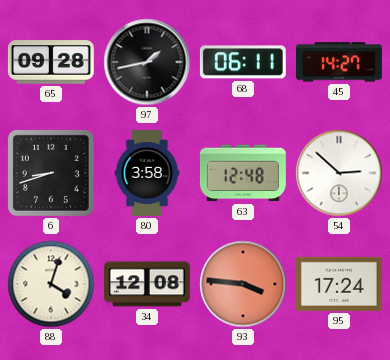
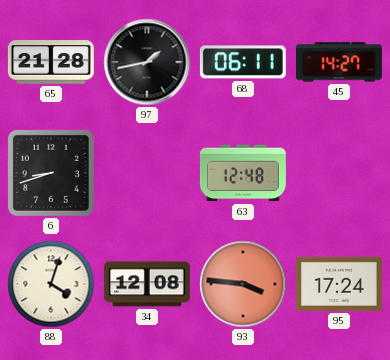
65: 09:28 -> 21:28
80: 3:58 -> none
54: 2:52 -> none
